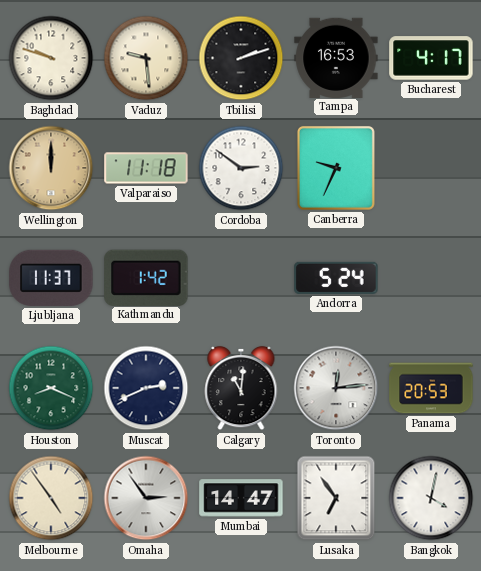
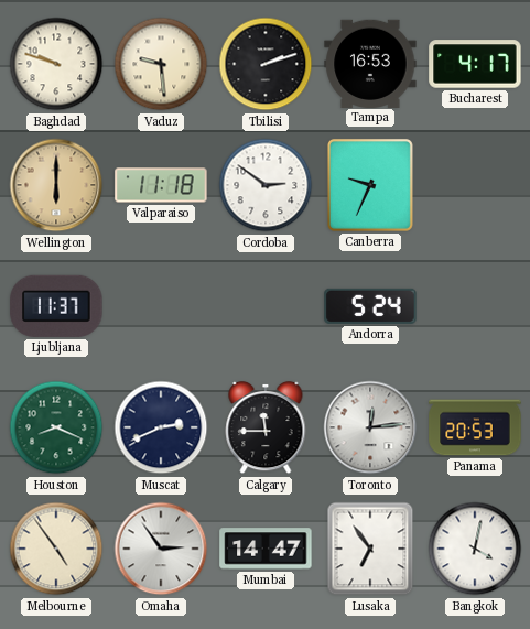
Wellington: 12:00 -> 6:00
Kathmandu: 1:42 -> none
Calgary: 11:01 -> 11:45
